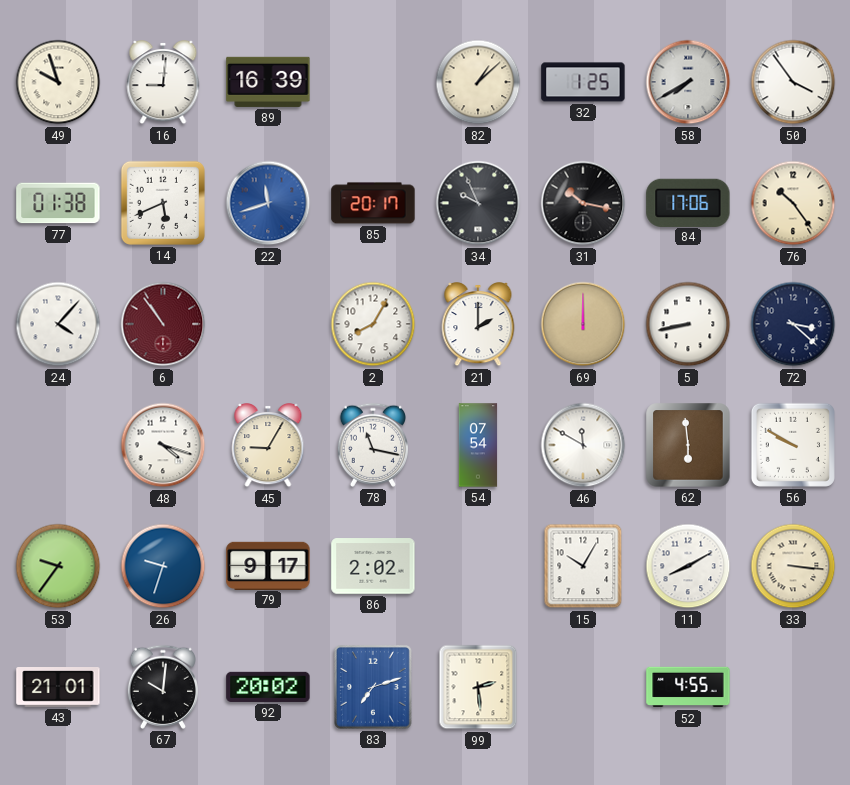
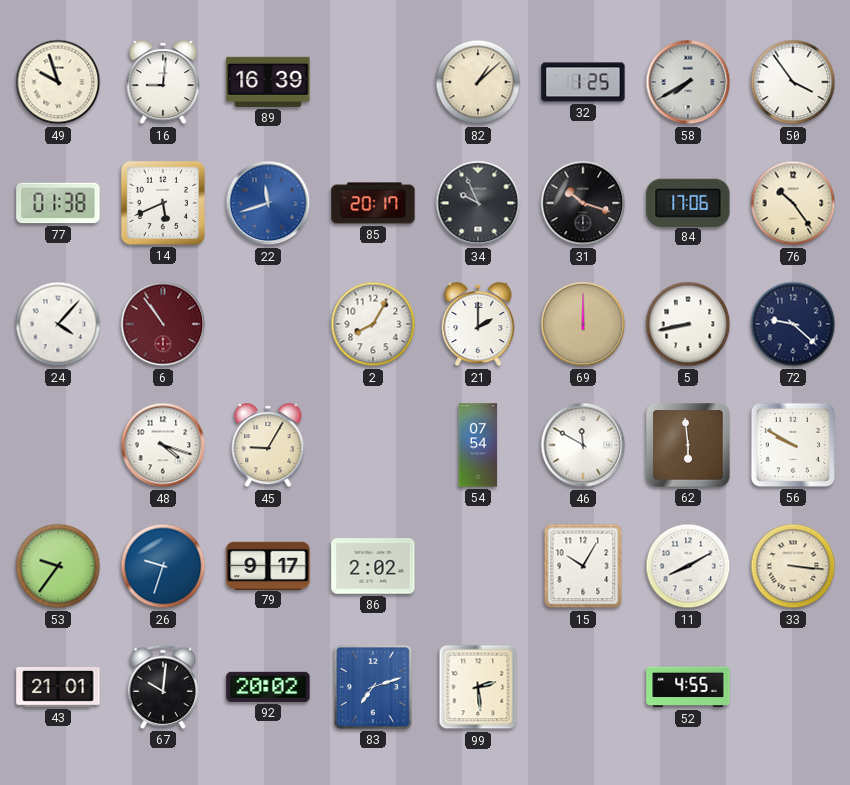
31: 10:17 -> 10:18
72: 3:22 -> 9:22
78: 11:17 -> none
